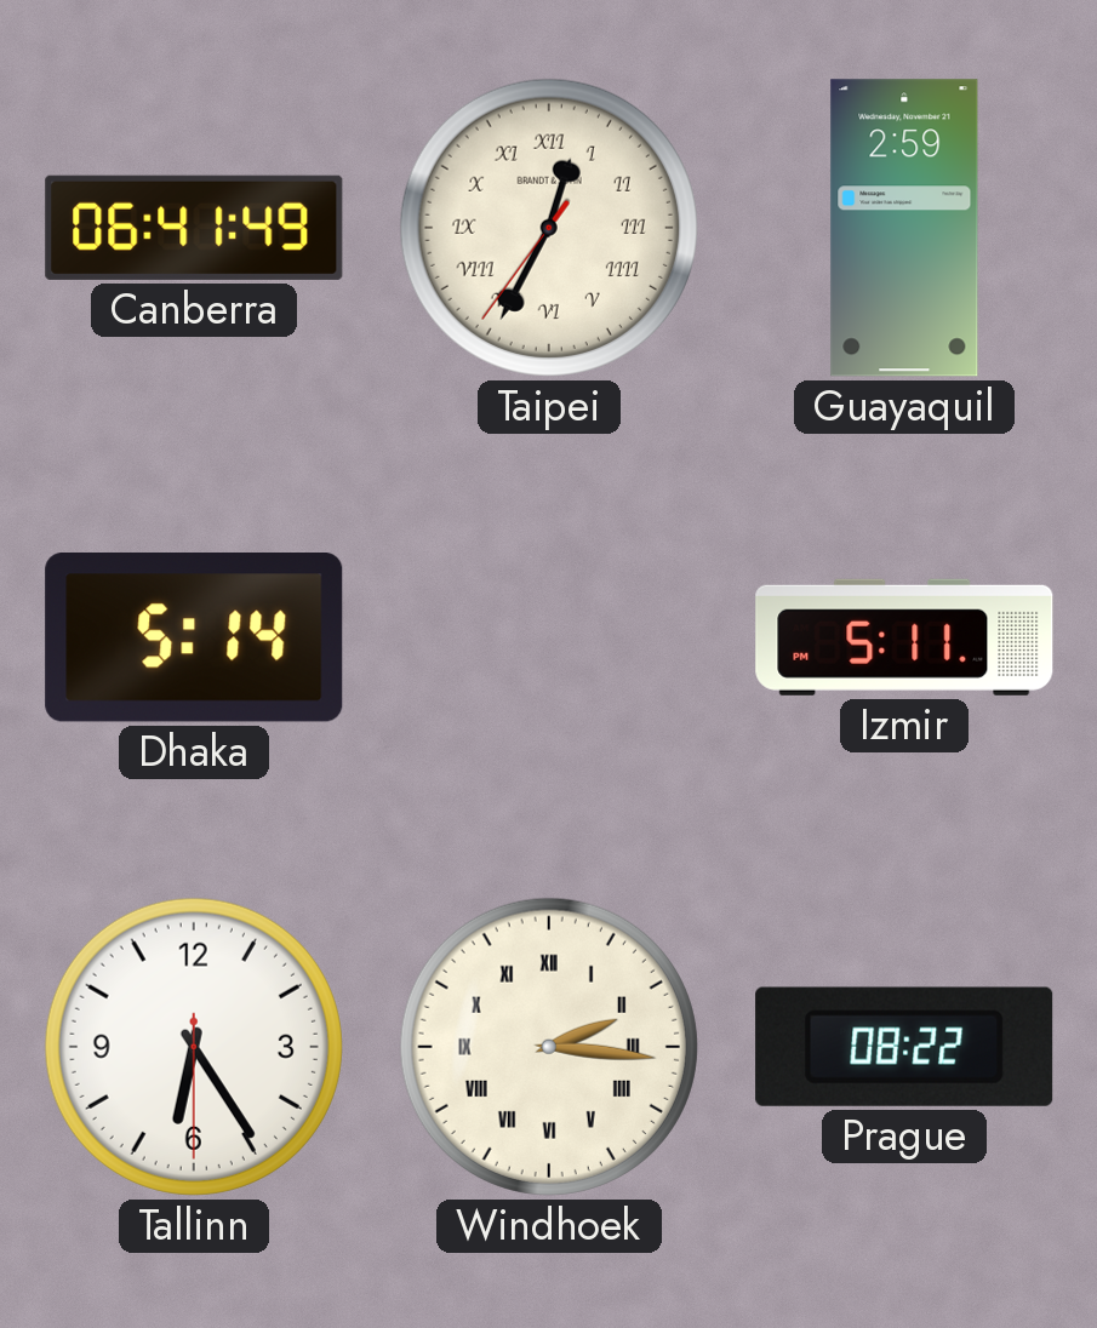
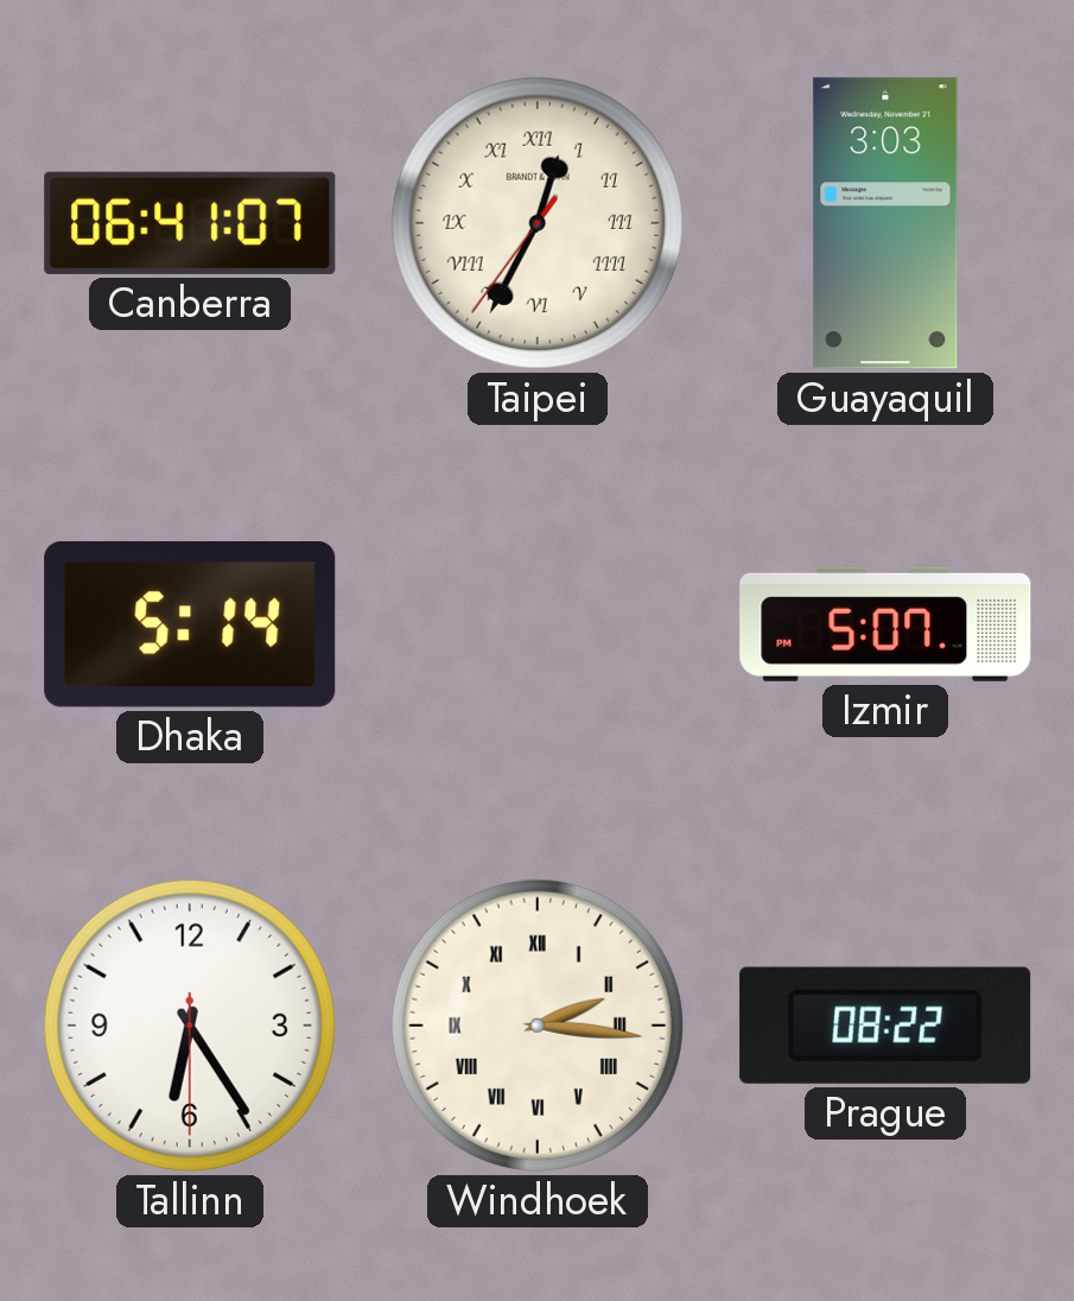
Canberra: 06:41:49 -> 06:41:07
Guayaquil: 2:59 -> 3:03
Izmir: 5:11 -> 5:07
